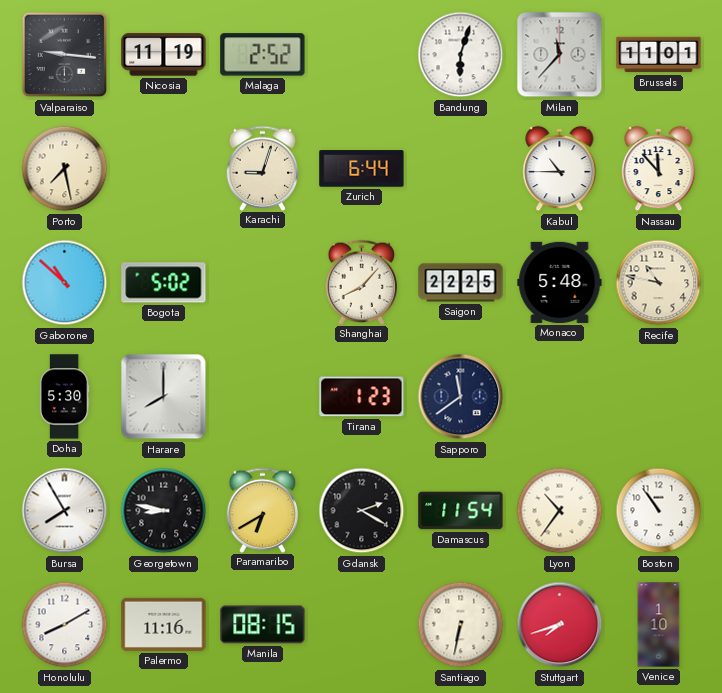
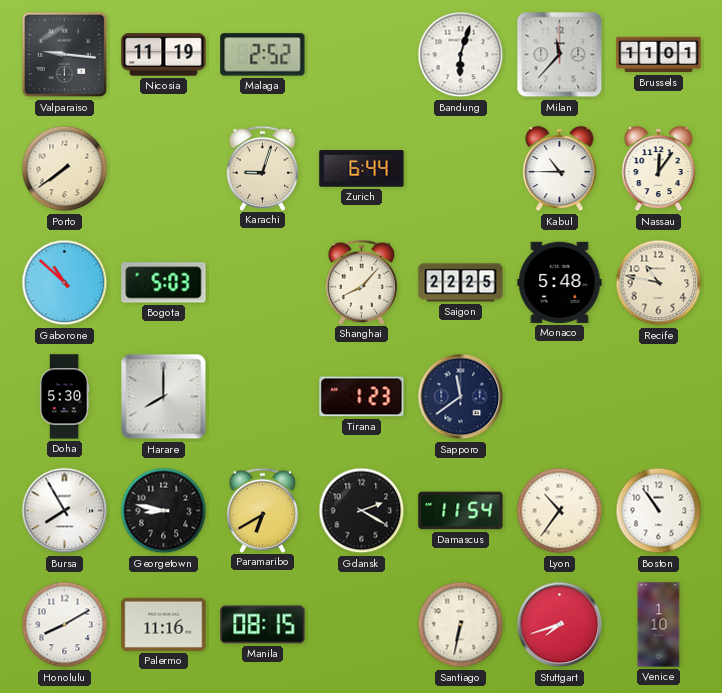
Porto: 7:28 -> 7:39
Nassau: 11:53 -> 12:06
Bogota: 5:02 -> 5:03
